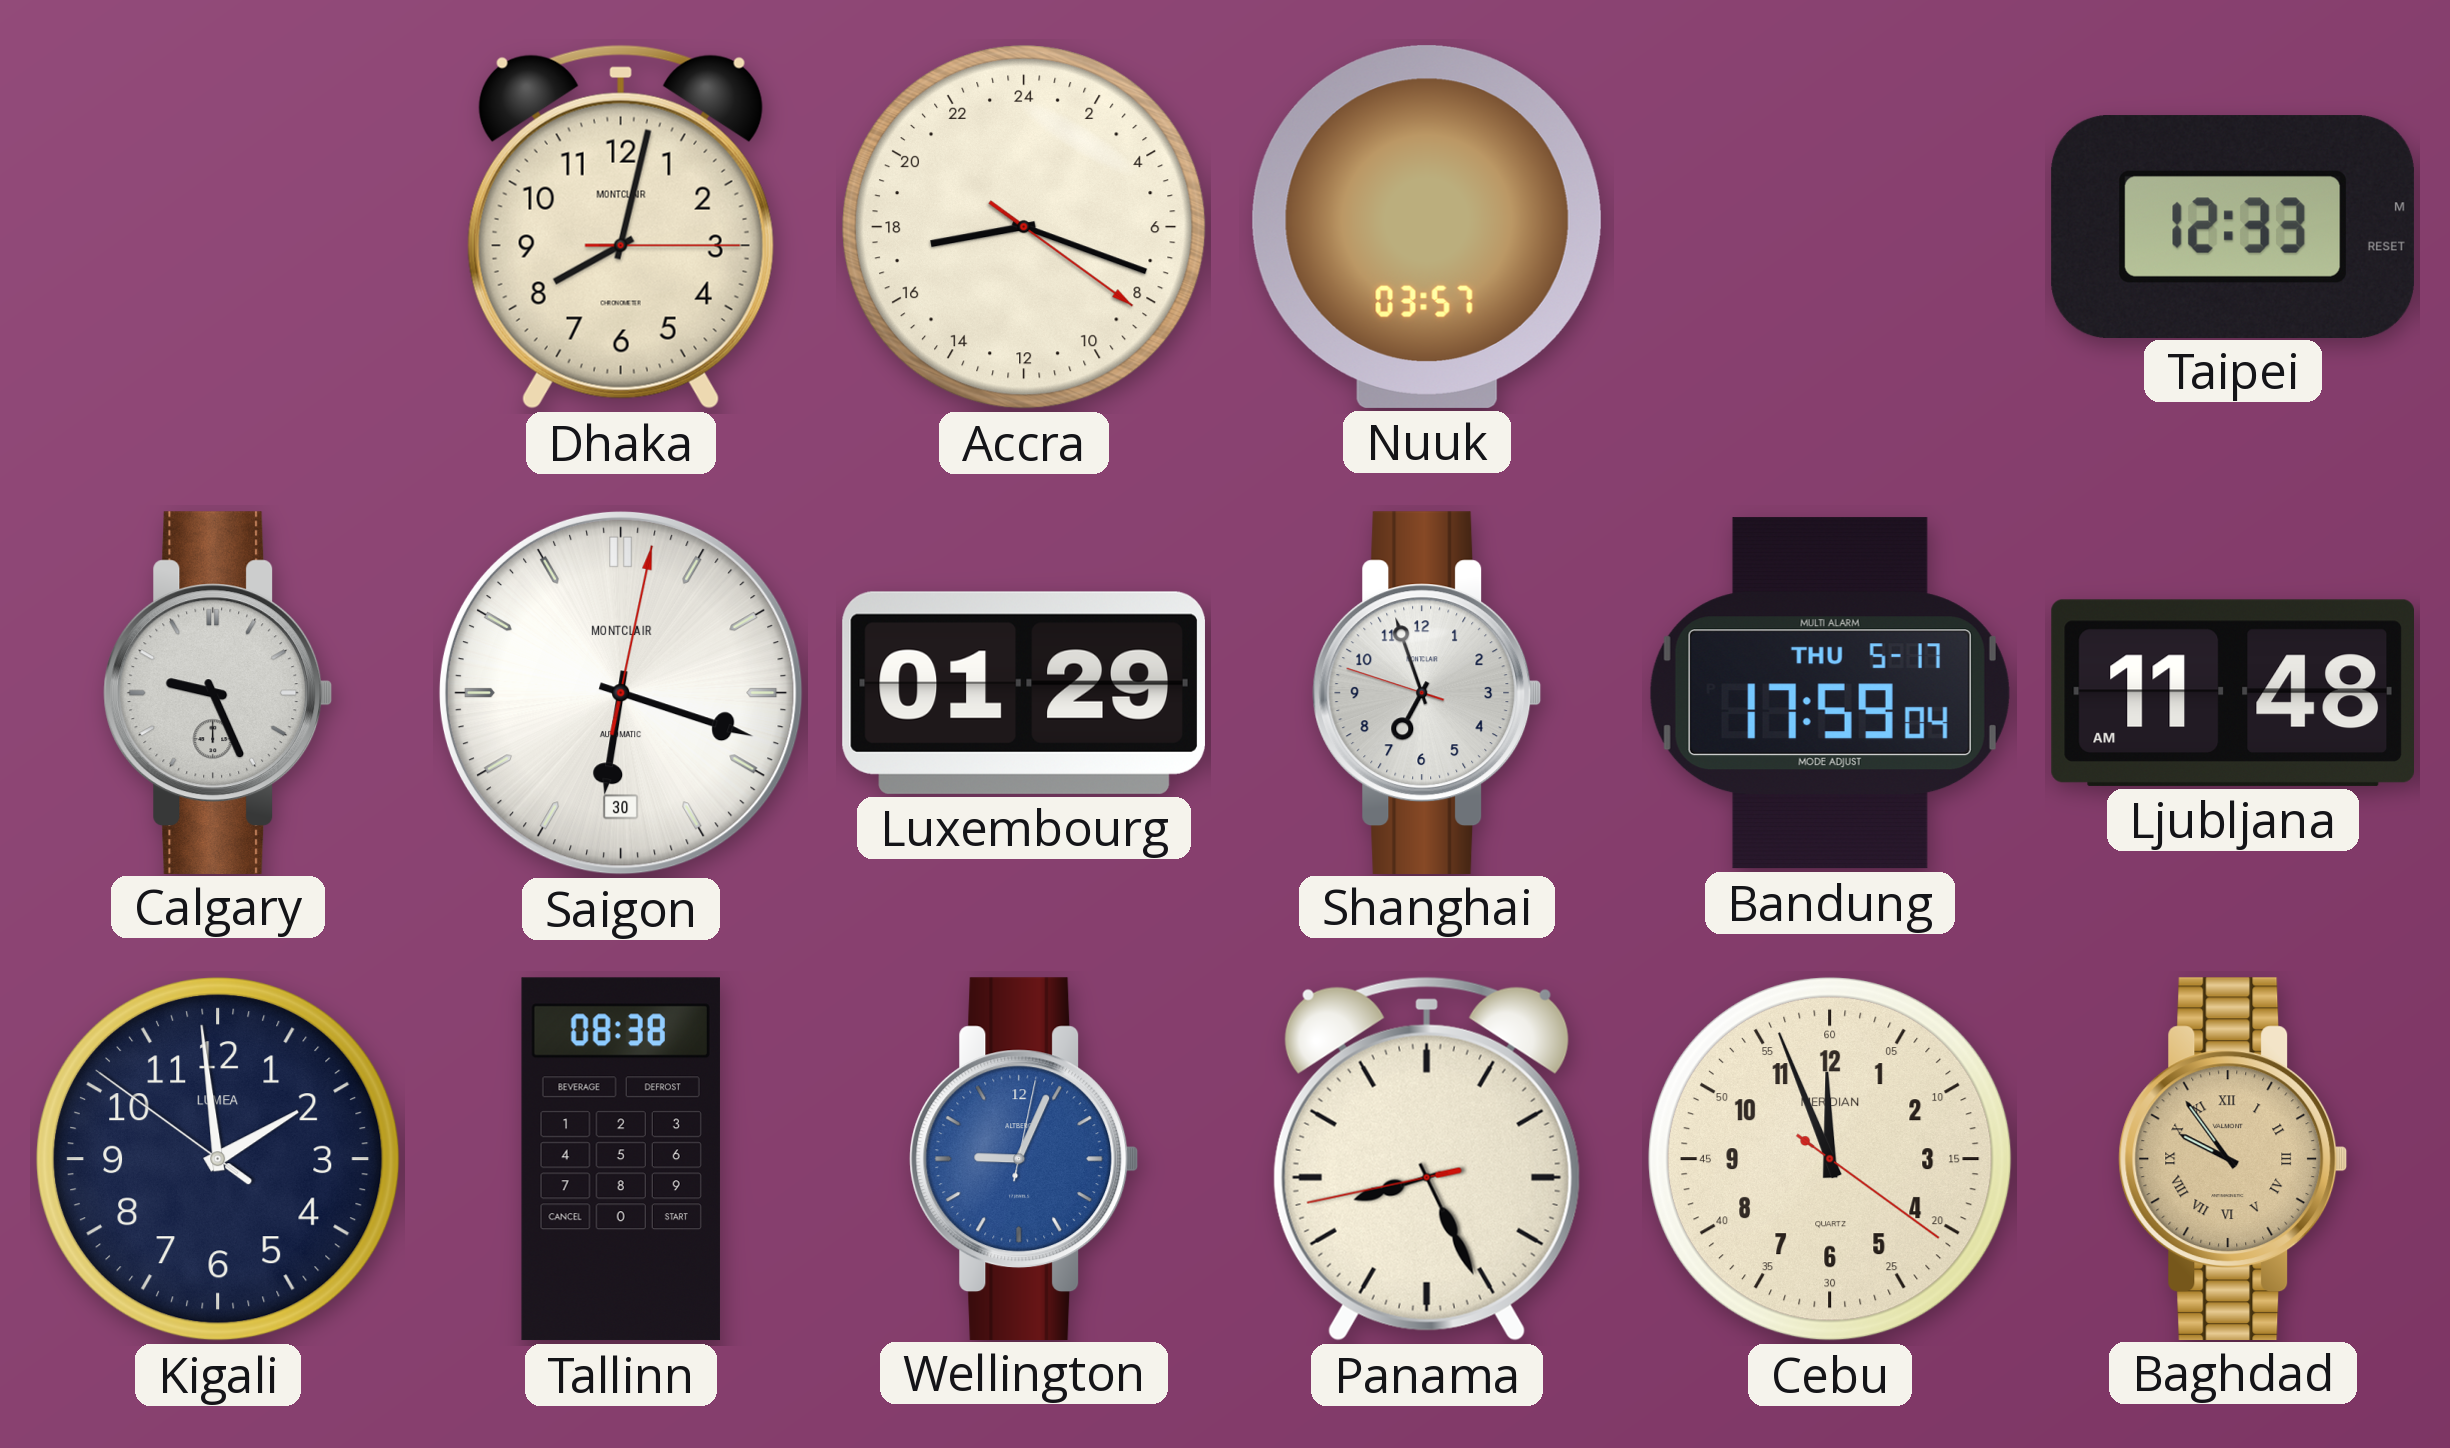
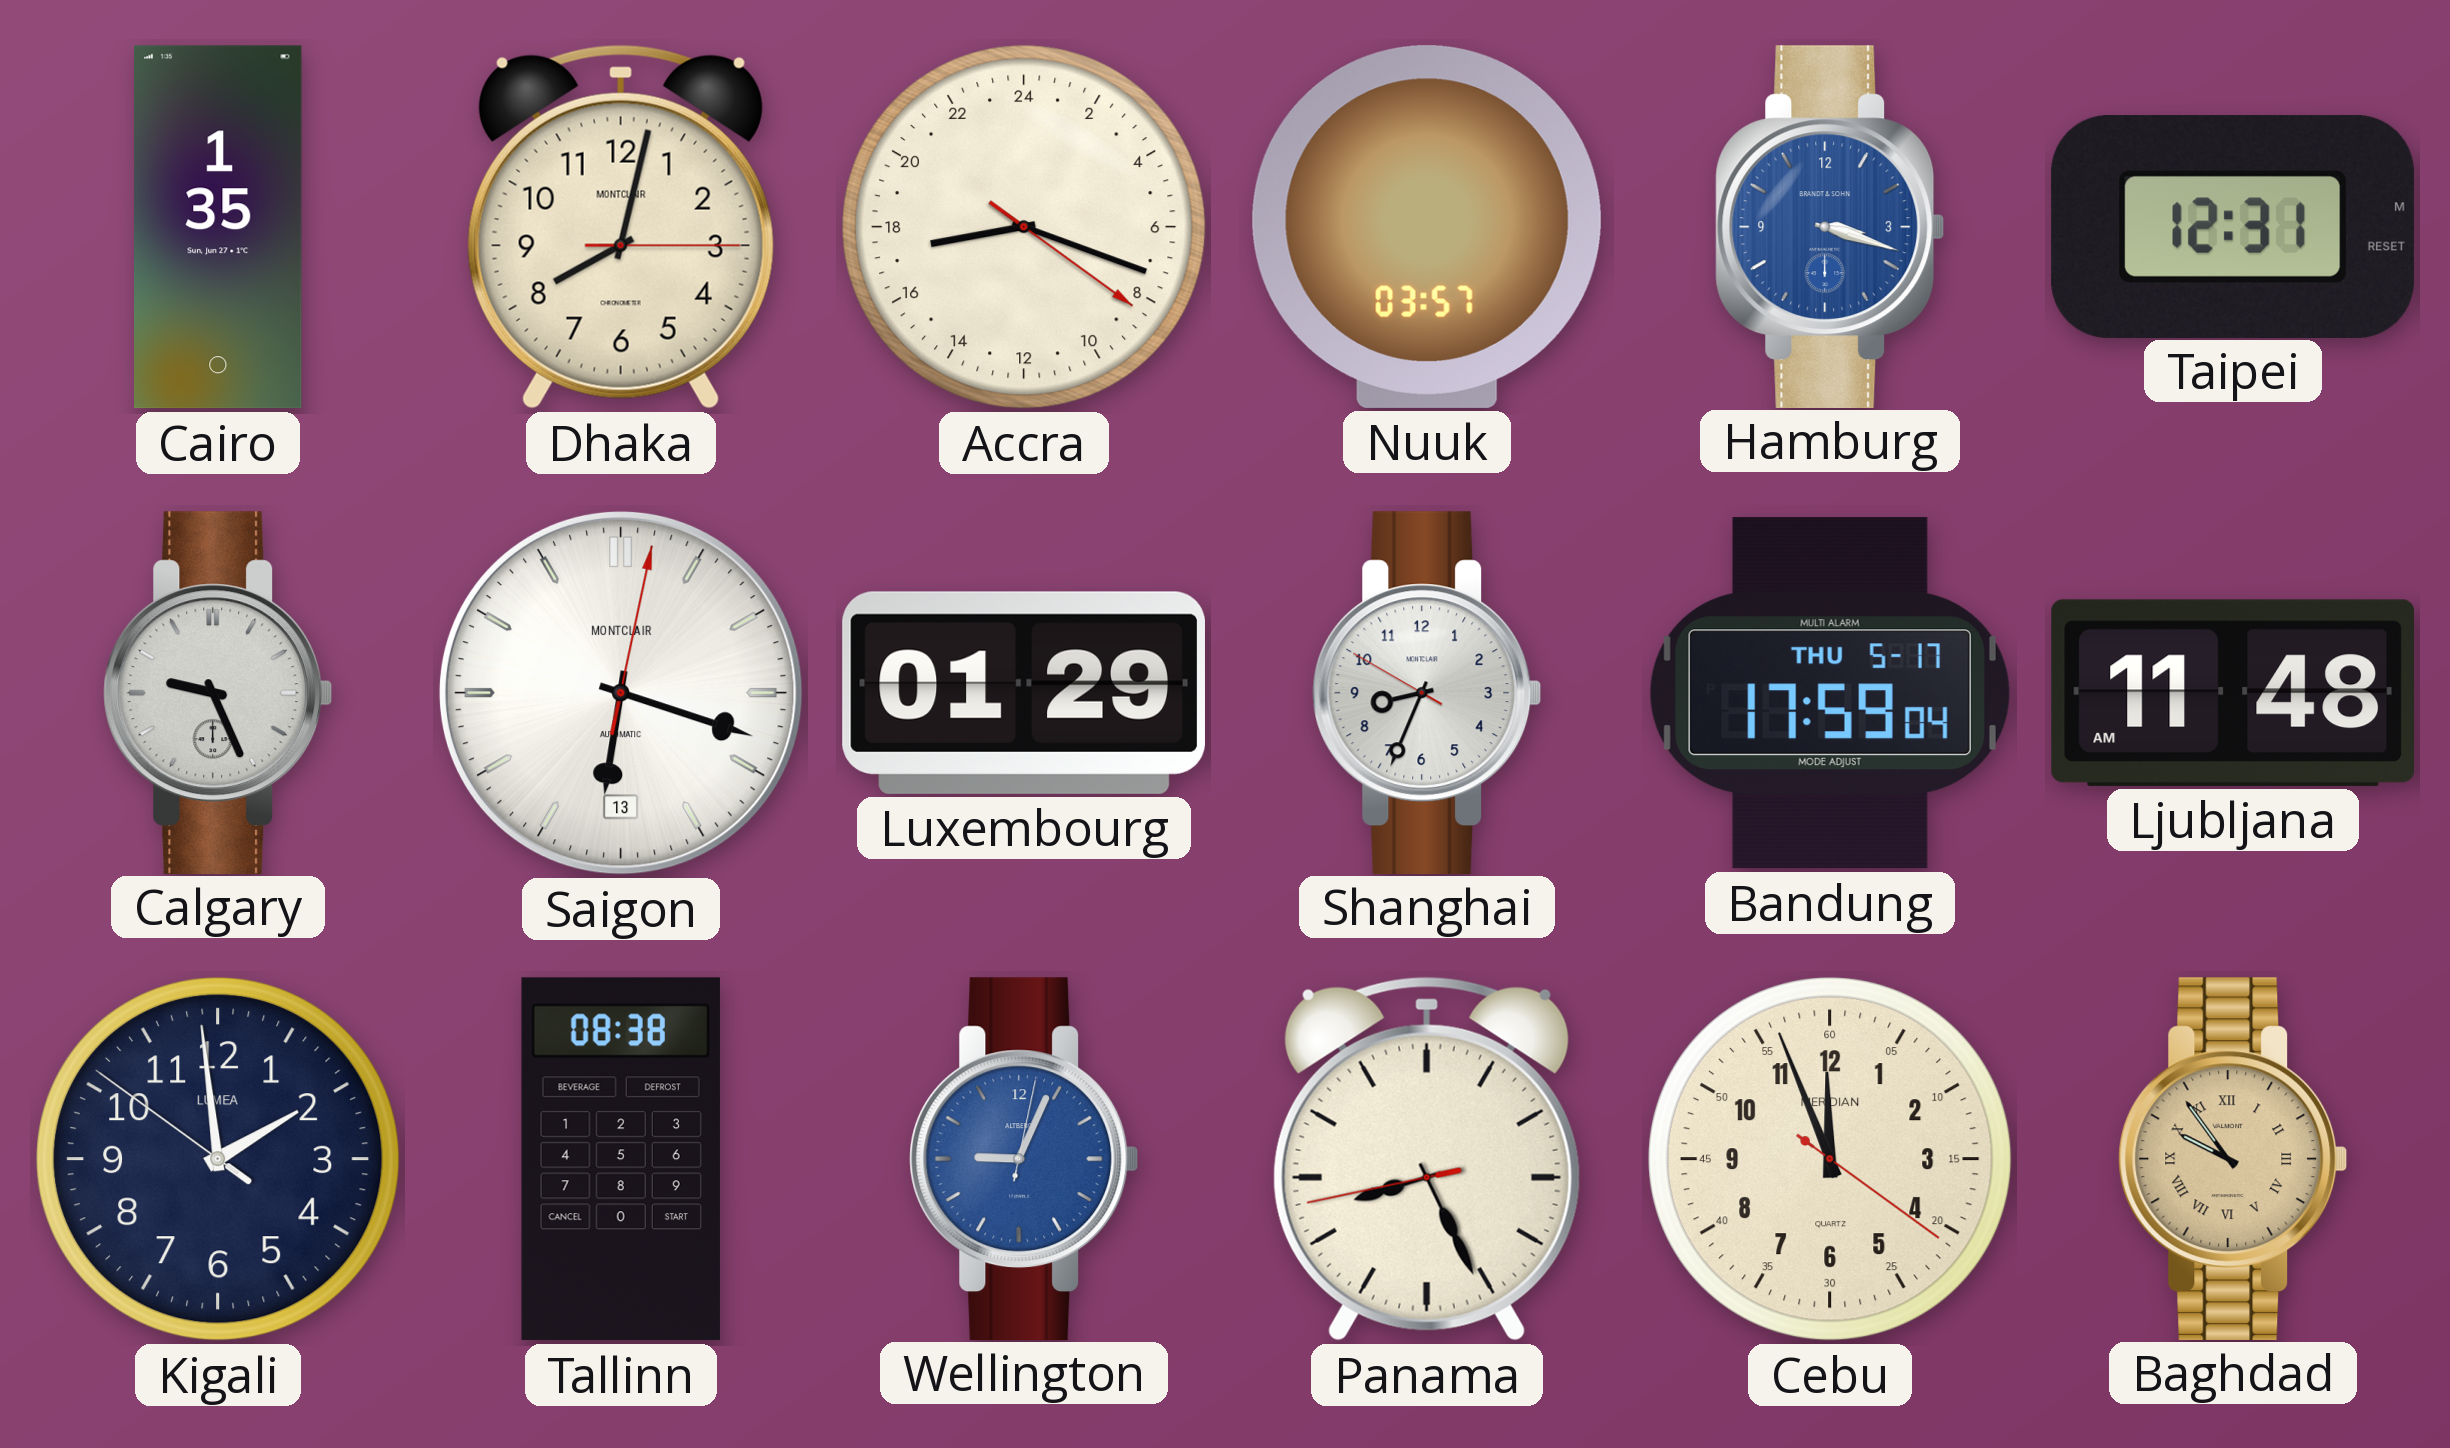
Cairo: none -> 1:35
Hamburg: none -> 3:18
Taipei: 12:33 -> 12:31
Saigon date: 30 -> 13
Shanghai: 6:56 -> 8:33
